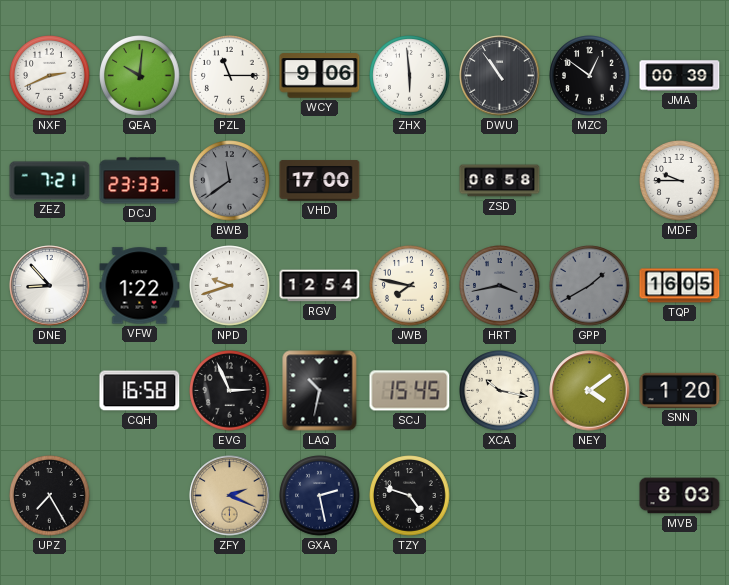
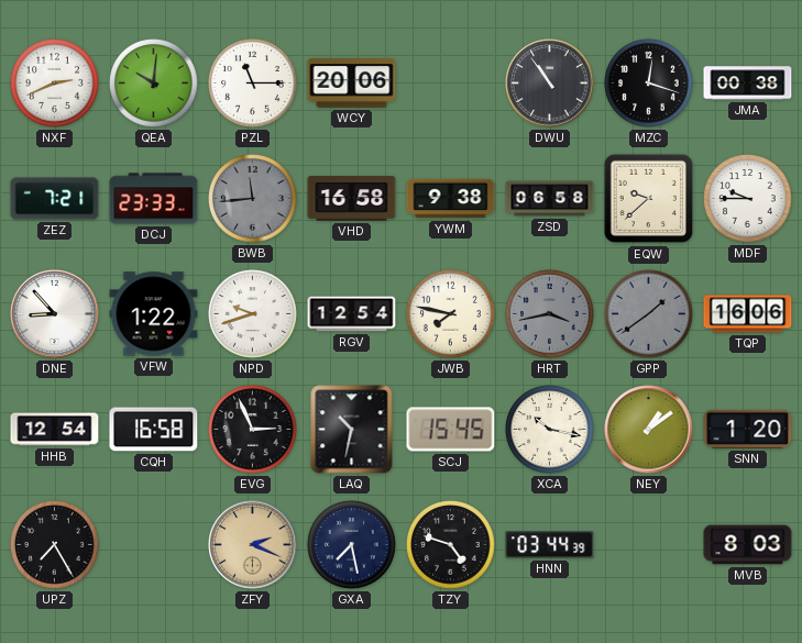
WCY: 9:06 -> 20:06
ZHX: 5:59 -> none
MZC: 12:51 -> 12:18
JMA: 00:39 -> 00:38
BWB: 11:39 -> 11:44
VHD: 17:00 -> 16:58
YWM: none -> 9:38
EQW: none -> 9:38
GPP: 1:40 -> 1:39
TQP: 16:05 -> 16:06
HHB: none -> 12:54
NEY: 4:09 -> 1:09
GXA: 2:28 -> 7:28
HNN: none -> 03:44
